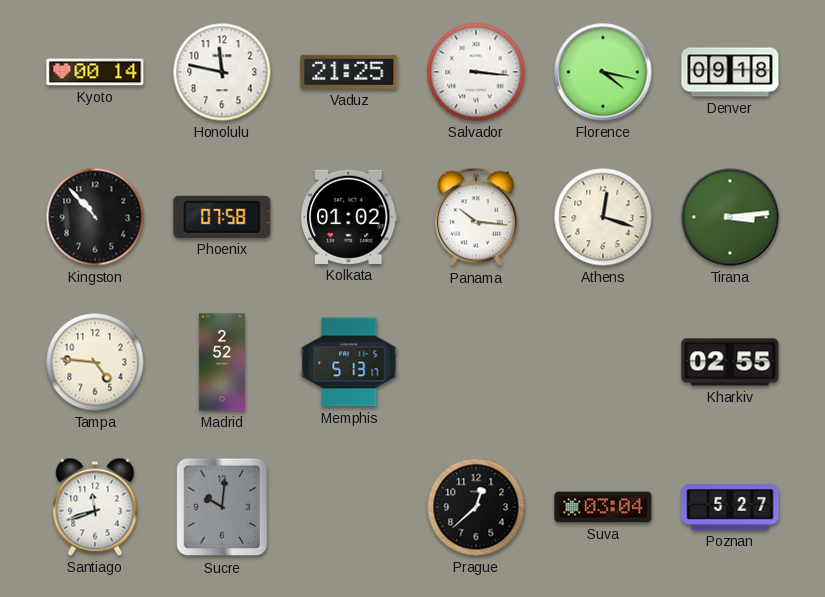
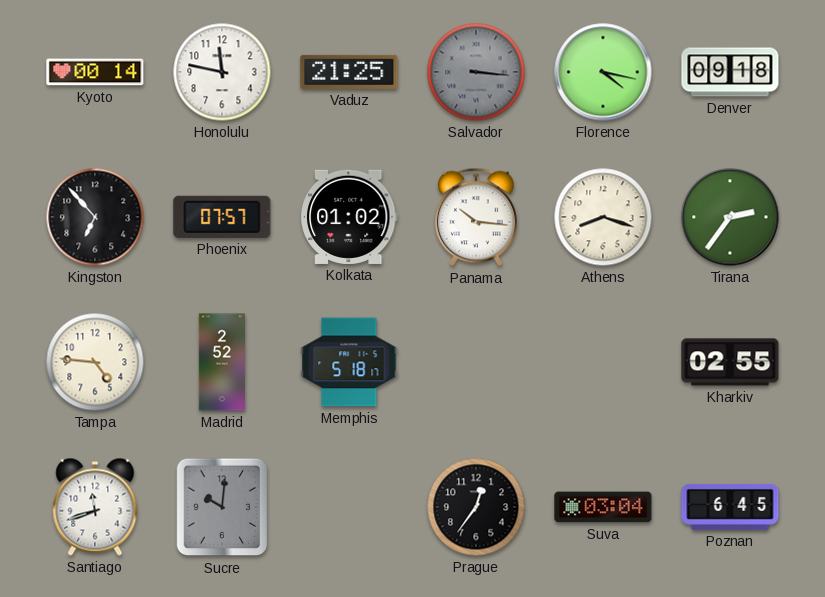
Salvador dial: white -> grey
Kingston: 10:53 -> 6:53
Phoenix: 07:58 -> 07:57
Athens: 12:18 -> 8:18
Tirana: 3:14 -> 2:36
Memphis: 5:13 -> 5:18
Prague: 12:38 -> 12:36
Poznan: 5:27 -> 6:45
